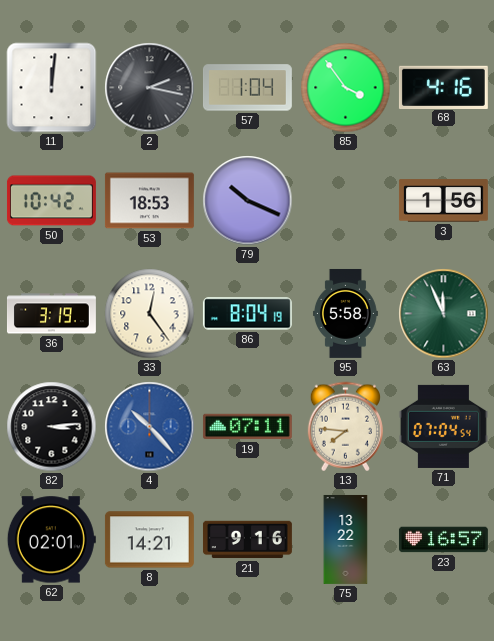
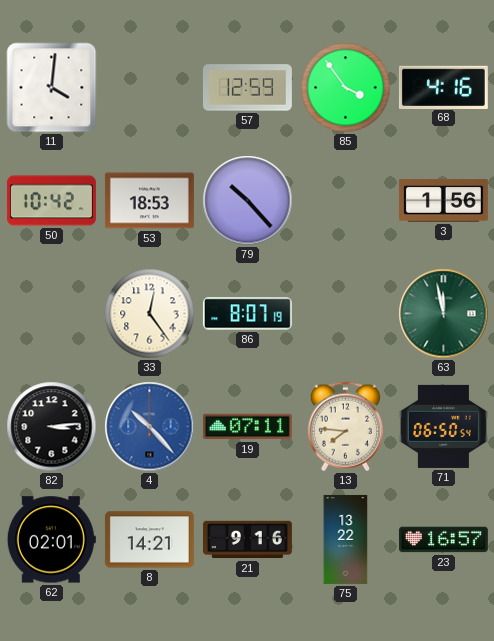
11: 12:01 -> 4:01
2: 2:17 -> none
57: 1:04 -> 12:59
79: 10:19 -> 10:23
36: 3:19 -> none
86: 8:04 -> 8:07
95: 5:58 -> none
63: 11:56 -> 11:58
71: 07:04 -> 06:50
